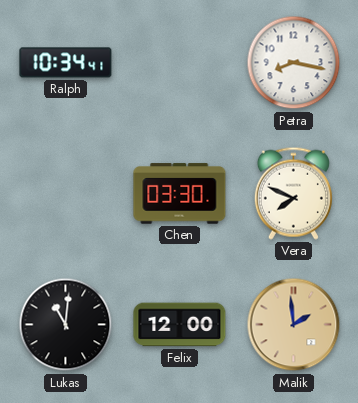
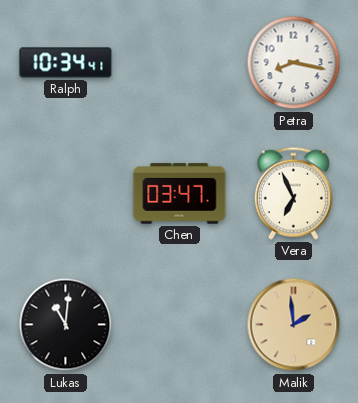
Chen: 03:30 -> 03:47
Vera: 7:49 -> 6:56
Felix: 12:00 -> none
